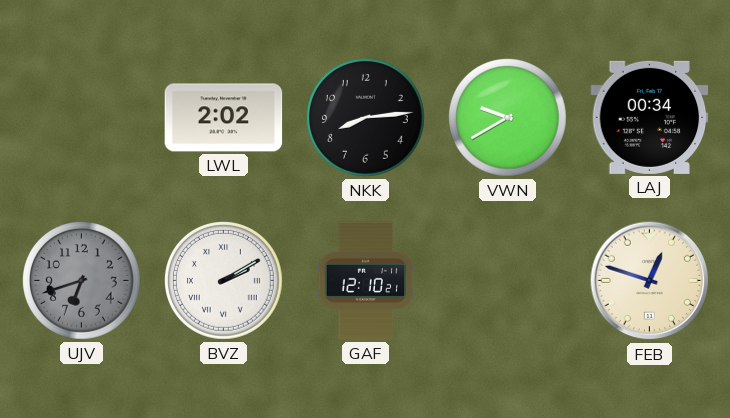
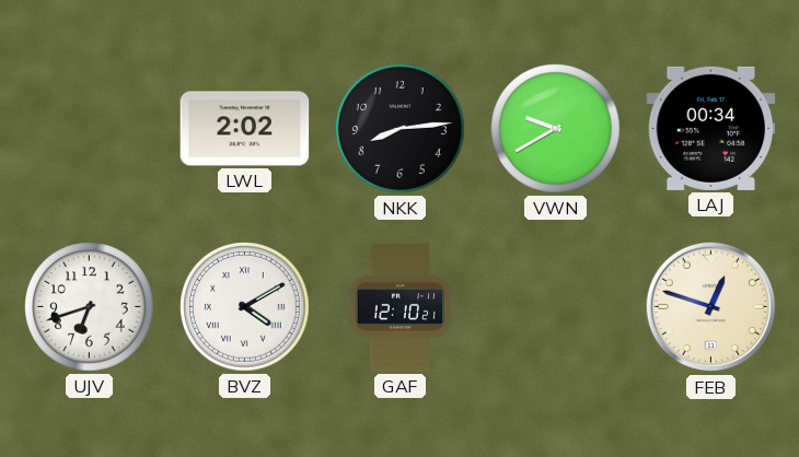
UJV dial: grey -> white
BVZ: 2:10 -> 4:10
